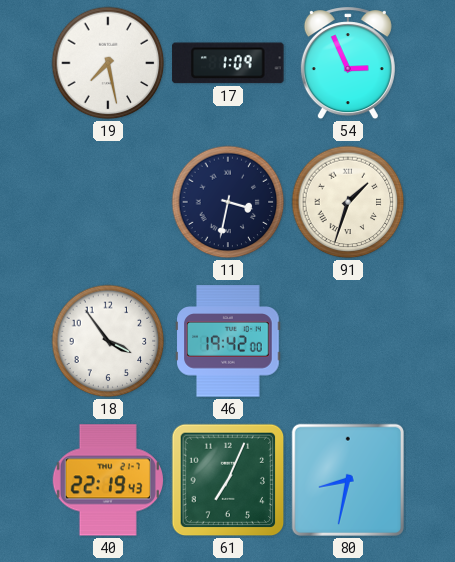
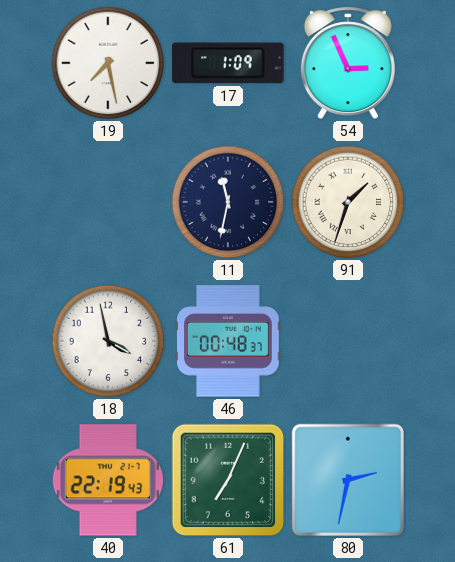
11: 3:32 -> 11:32
18: 3:54 -> 3:58
46: 19:42 -> 00:48
80: 8:32 -> 2:32
